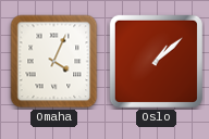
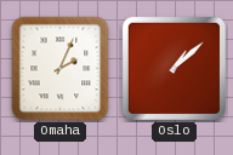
Omaha: 4:04 -> 2:04
